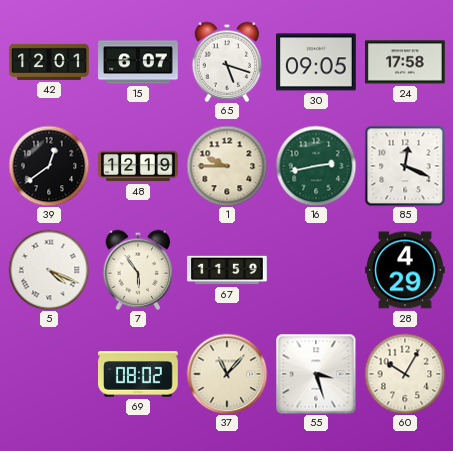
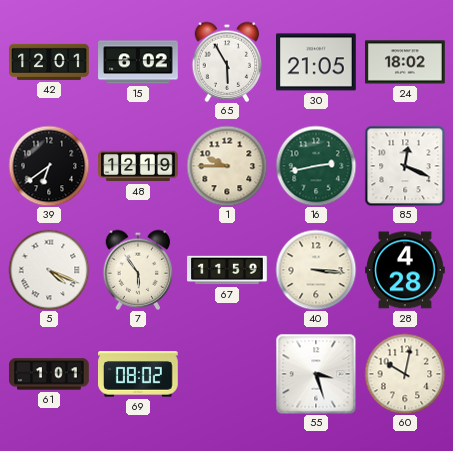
15: 6:07 -> 6:02
65: 5:18 -> 5:55
30: 09:05 -> 21:05
24: 17:58 -> 18:02
39: 12:39 -> 6:39
40: none -> 3:16
28: 4:29 -> 4:28
61: none -> 1:01
37: 11:07 -> none
60: 10:05 -> 10:02
